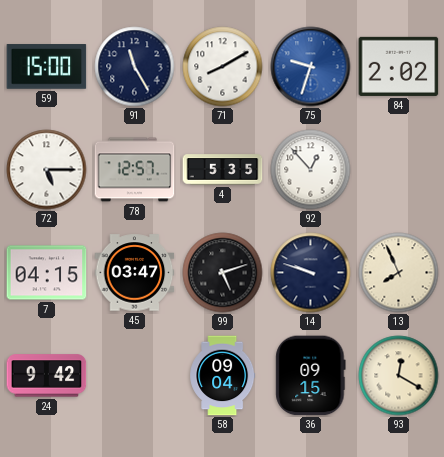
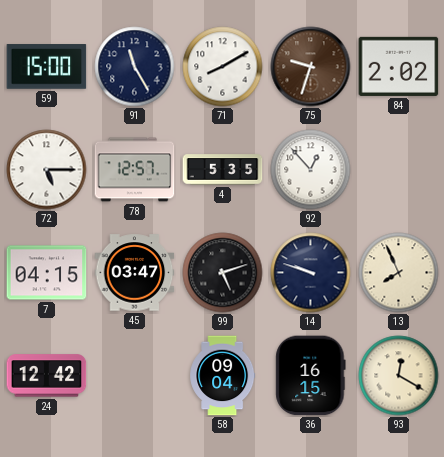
75 dial: blue -> brown
24: 9:42 -> 12:42
36: 09:15 -> 16:15
